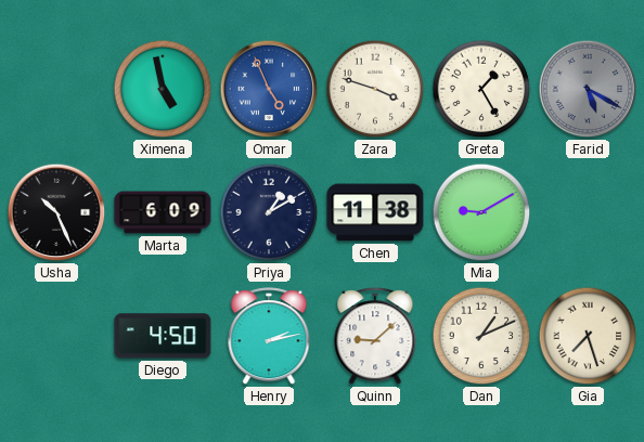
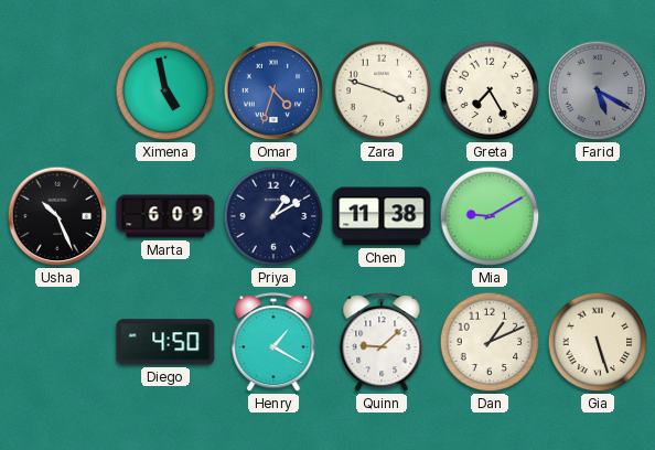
Omar: 4:56 -> 4:33
Greta: 1:25 -> 7:25
Henry: 2:13 -> 1:20
Gia: 7:27 -> 5:27
